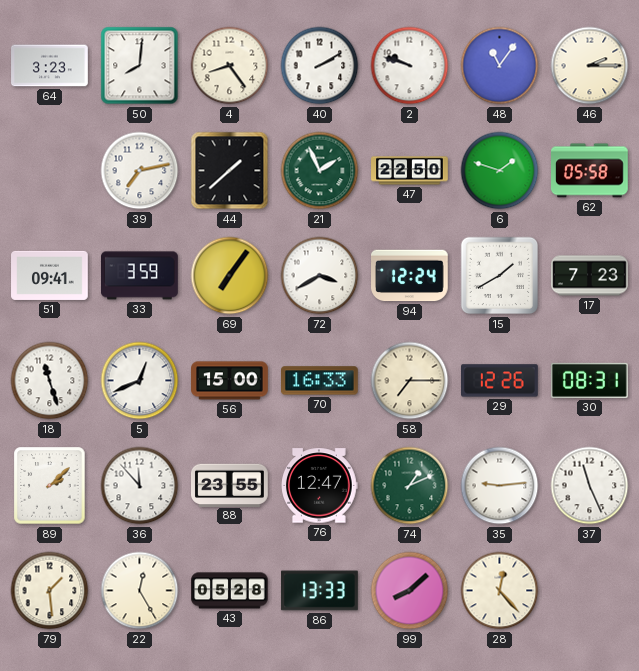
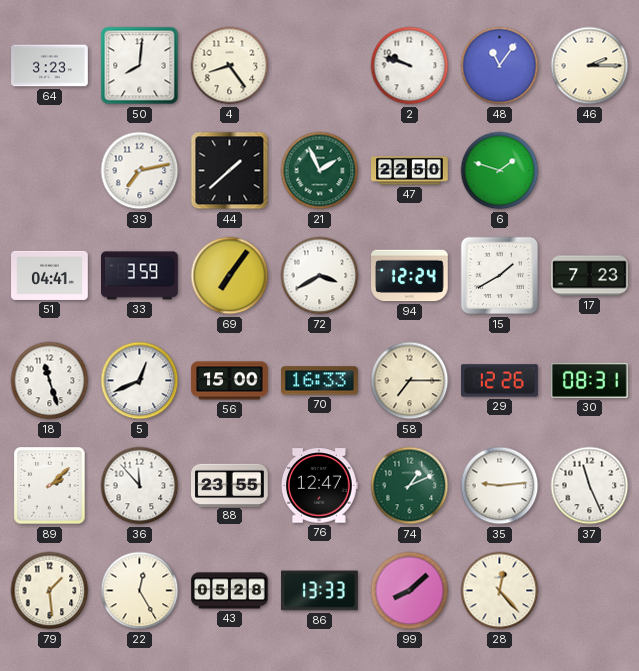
40: 2:10 -> none
62: 05:58 -> none
51: 09:41 -> 04:41
